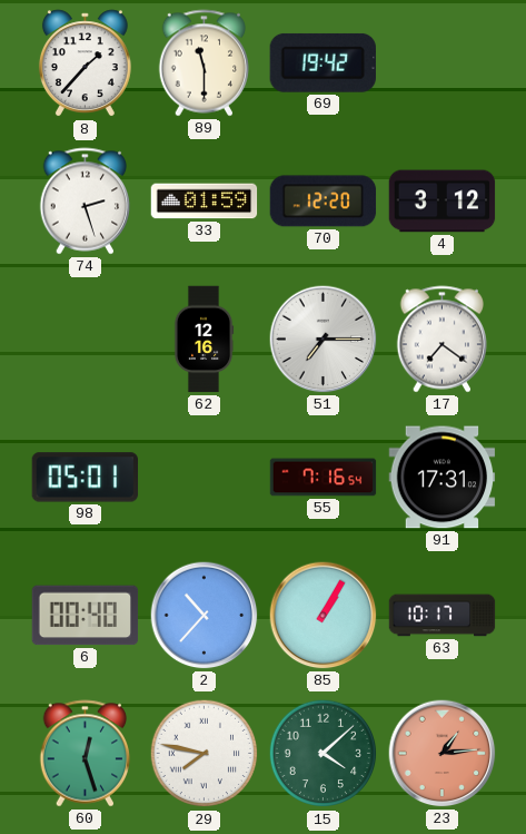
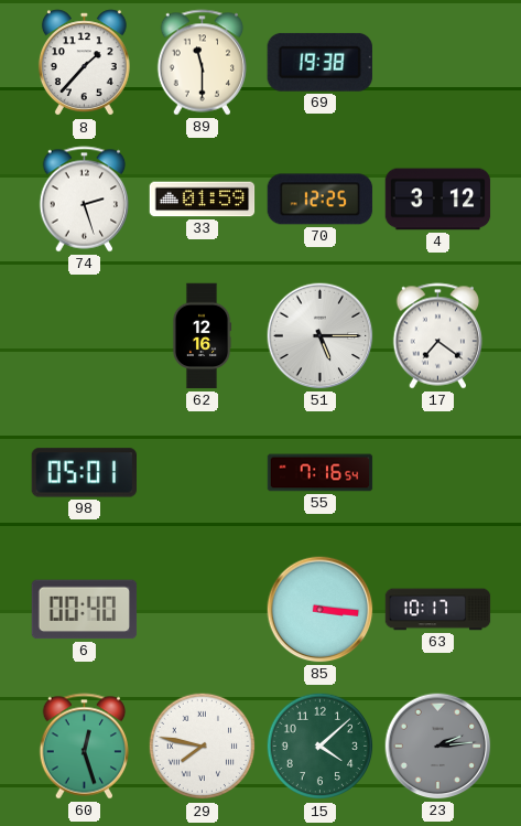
69: 19:42 -> 19:38
70: 12:20 -> 12:25
51: 7:15 -> 5:15
91: 17:31 -> none
2: 10:37 -> none
85: 1:05 -> 3:16
23: 1:14 -> 2:14
23 dial: salmon -> grey
